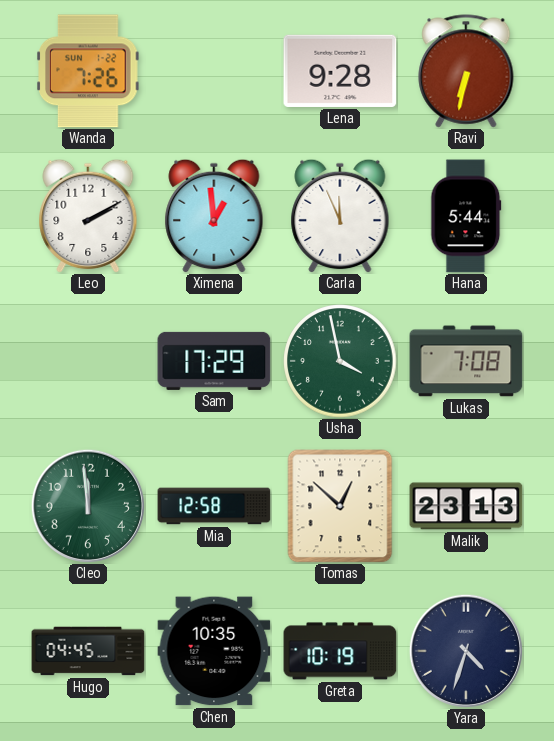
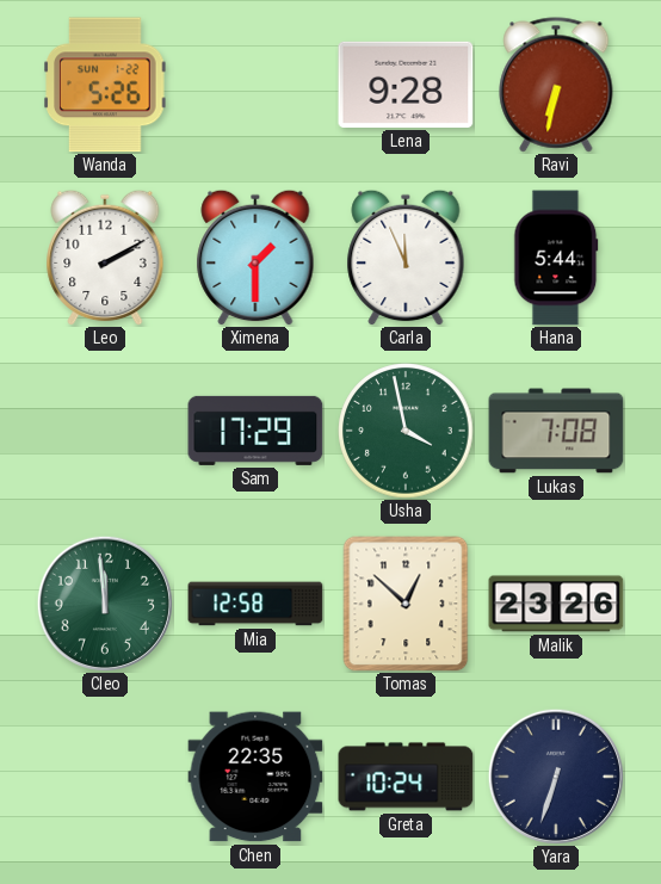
Wanda: 7:26 -> 5:26
Ximena: 12:59 -> 1:30
Malik: 23:13 -> 23:26
Hugo: 04:45 -> none
Chen: 10:35 -> 22:35
Greta: 10:19 -> 10:24
Yara: 4:33 -> 6:33
